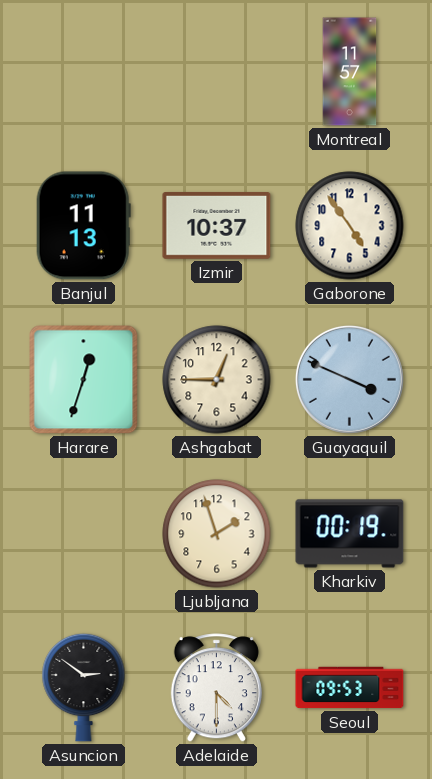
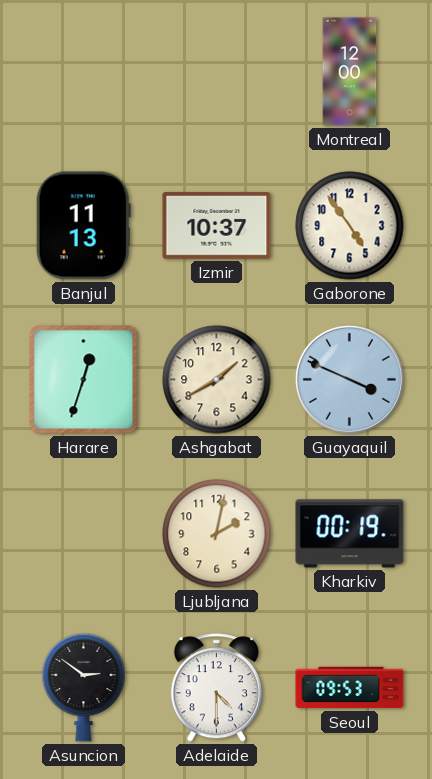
Montreal: 11:57 -> 12:00
Ashgabat: 12:45 -> 1:40
Ljubljana: 1:57 -> 2:02
